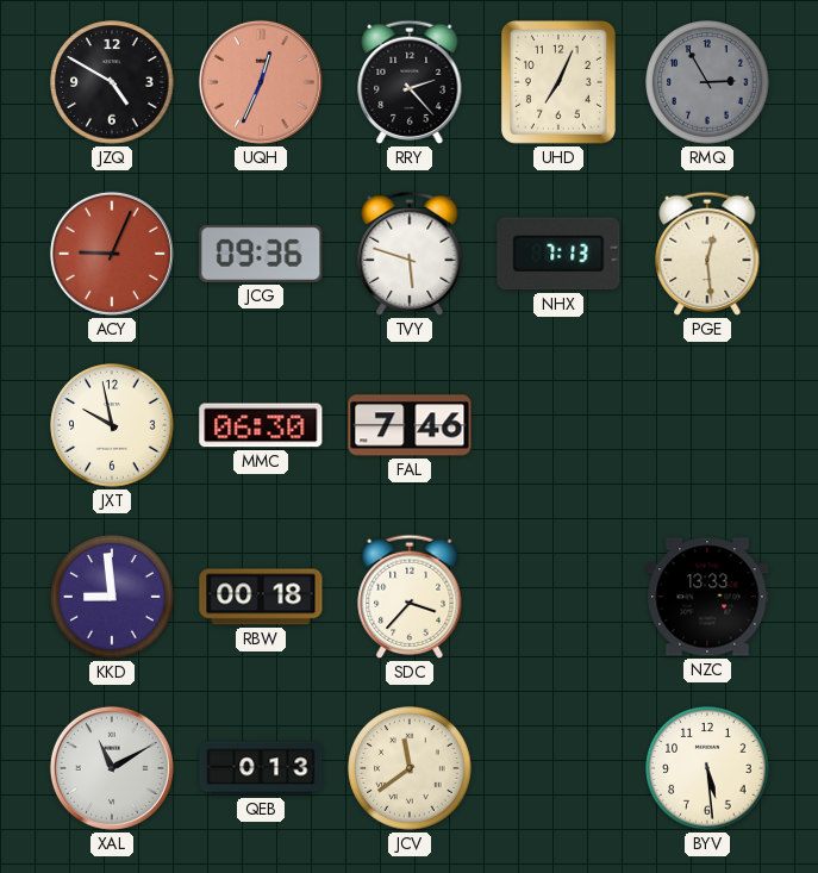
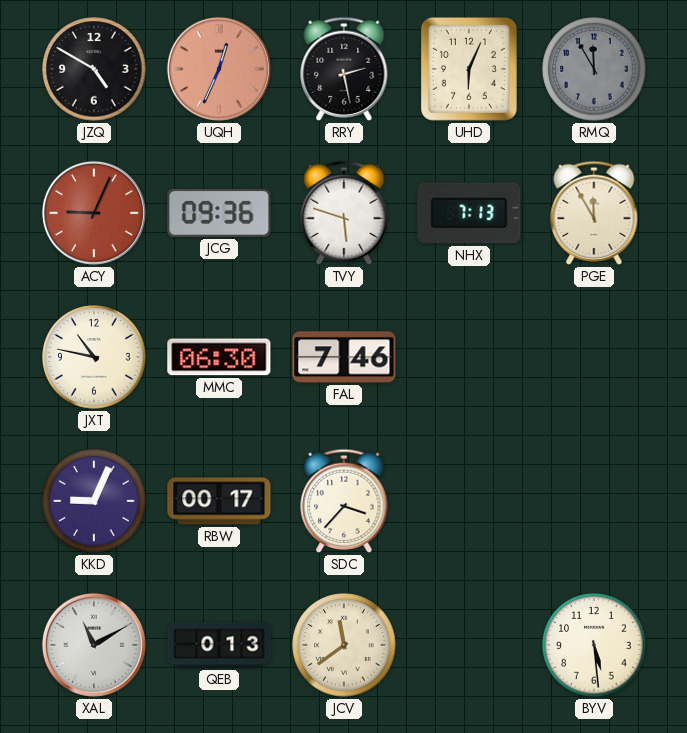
RRY: 2:23 -> 2:28
UHD: 7:04 -> 6:04
RMQ: 2:55 -> 11:55
PGE: 12:29 -> 11:55
JXT: 9:58 -> 10:47
KKD: 8:59 -> 9:04
RBW: 00:18 -> 00:17
NZC: 13:33 -> none
